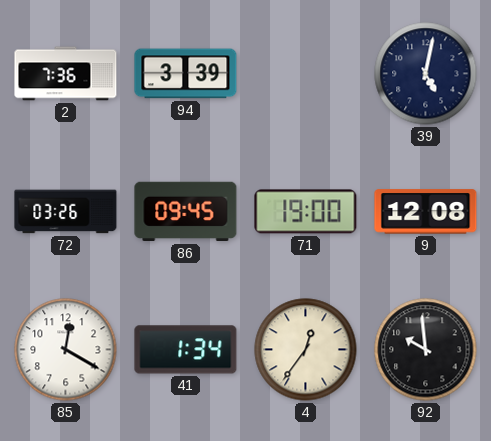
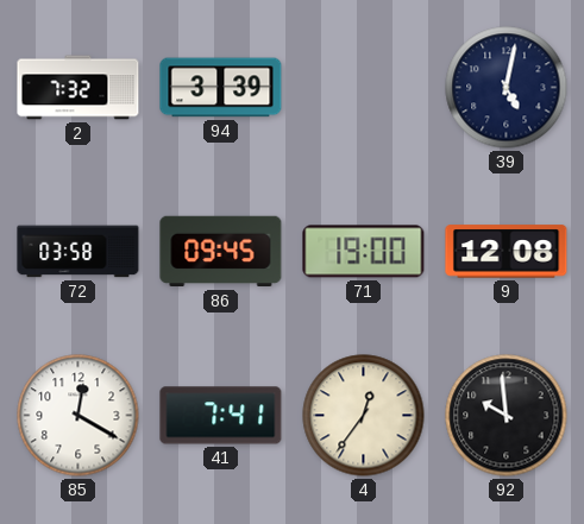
2: 7:36 -> 7:32
72: 03:26 -> 03:58
41: 1:34 -> 7:41
